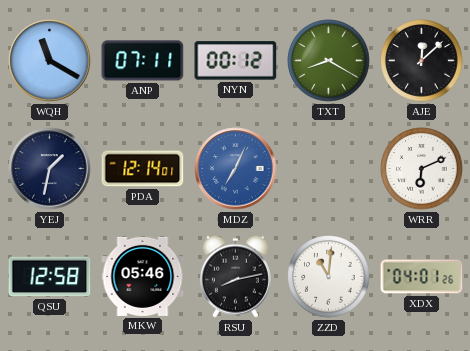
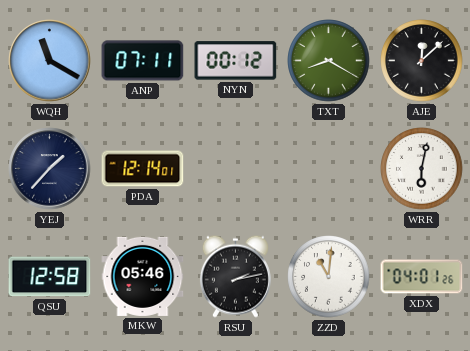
YEJ: 1:32 -> 1:37
MDZ: 7:04 -> none
WRR: 6:11 -> 6:02
RSU: 8:13 -> 2:13
